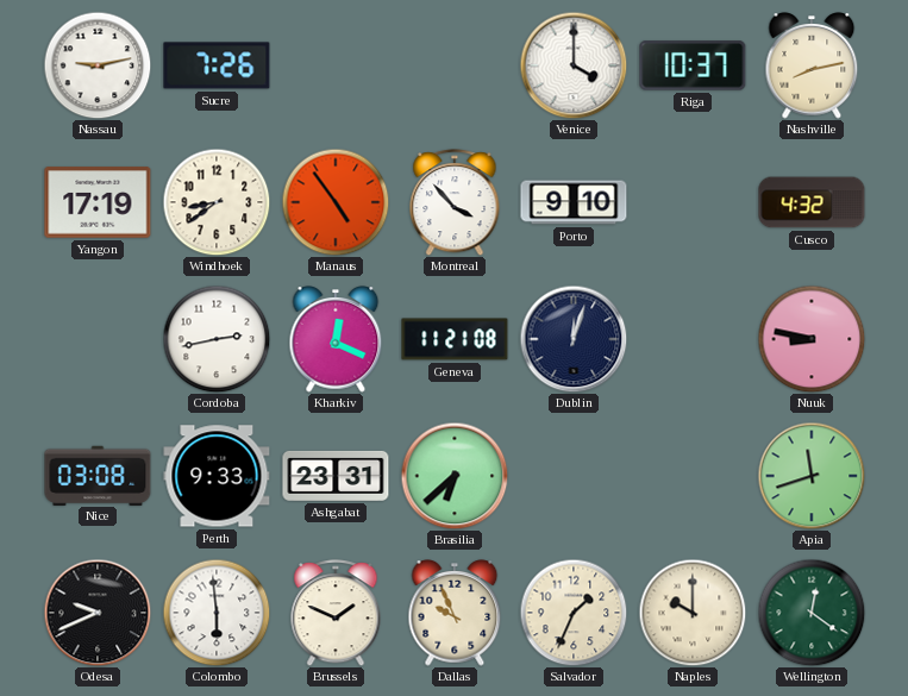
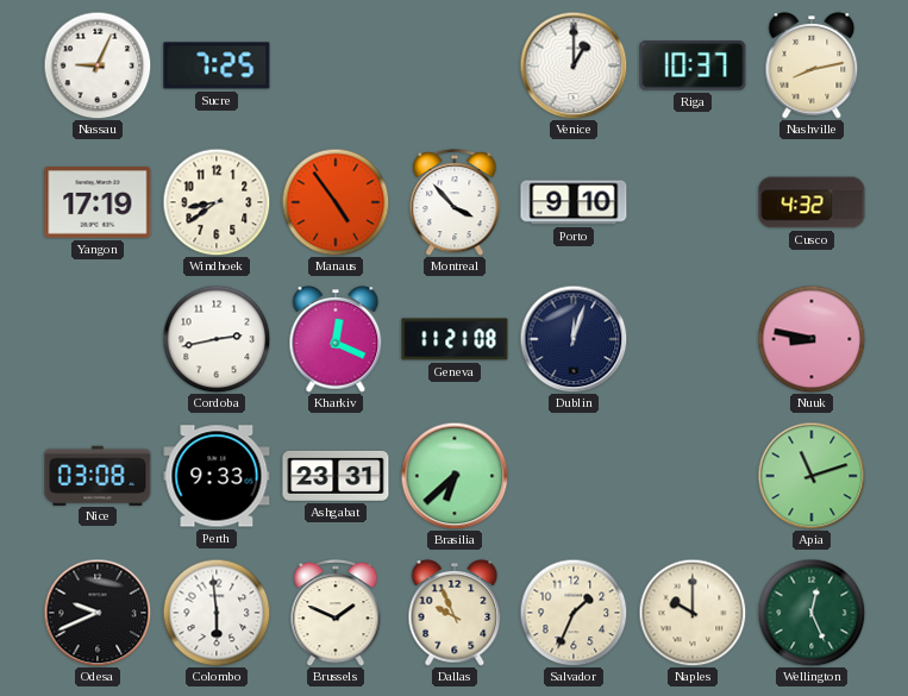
Nassau: 9:13 -> 9:04
Sucre: 7:26 -> 7:25
Venice: 4:00 -> 1:00
Apia: 11:42 -> 11:12
Wellington: 12:21 -> 12:26
